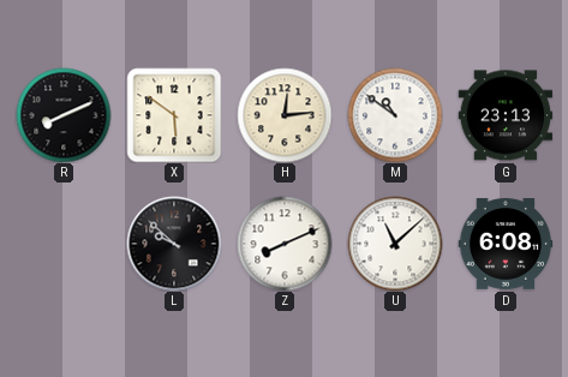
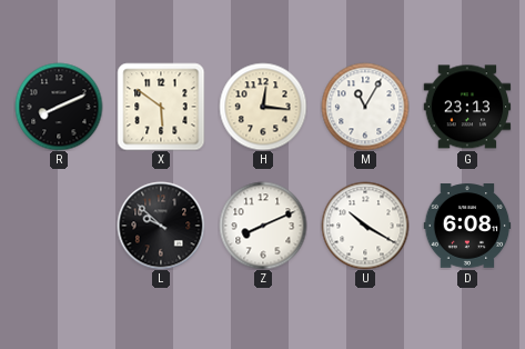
H: 12:14 -> 12:16
M: 10:51 -> 11:05
U: 11:08 -> 10:20
